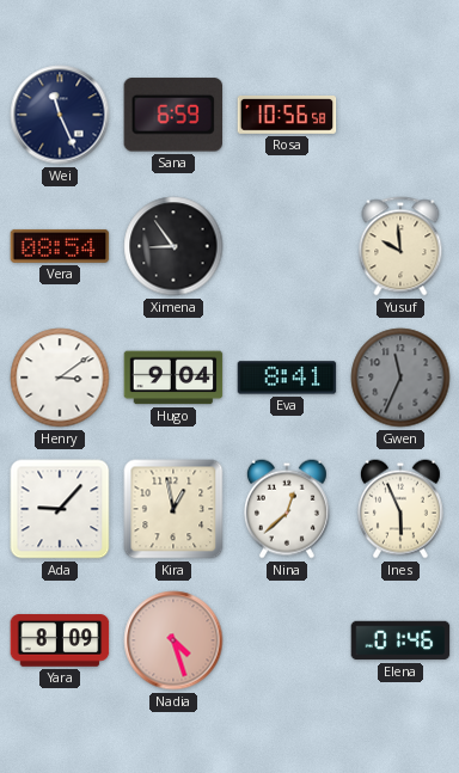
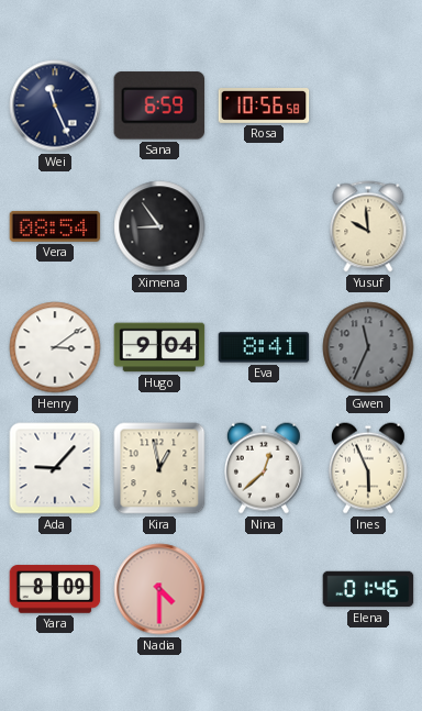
Nadia: 4:27 -> 4:30
